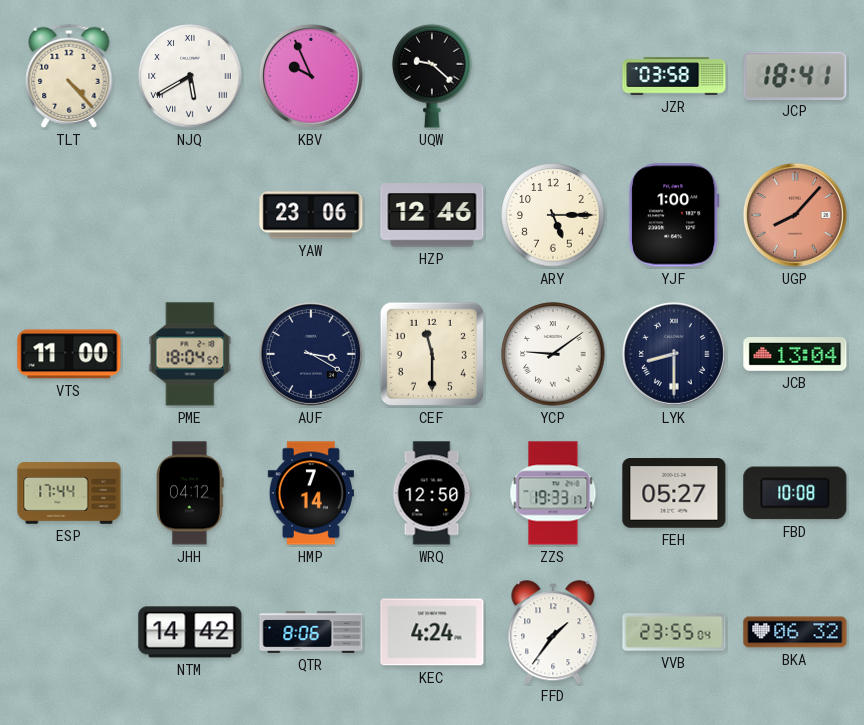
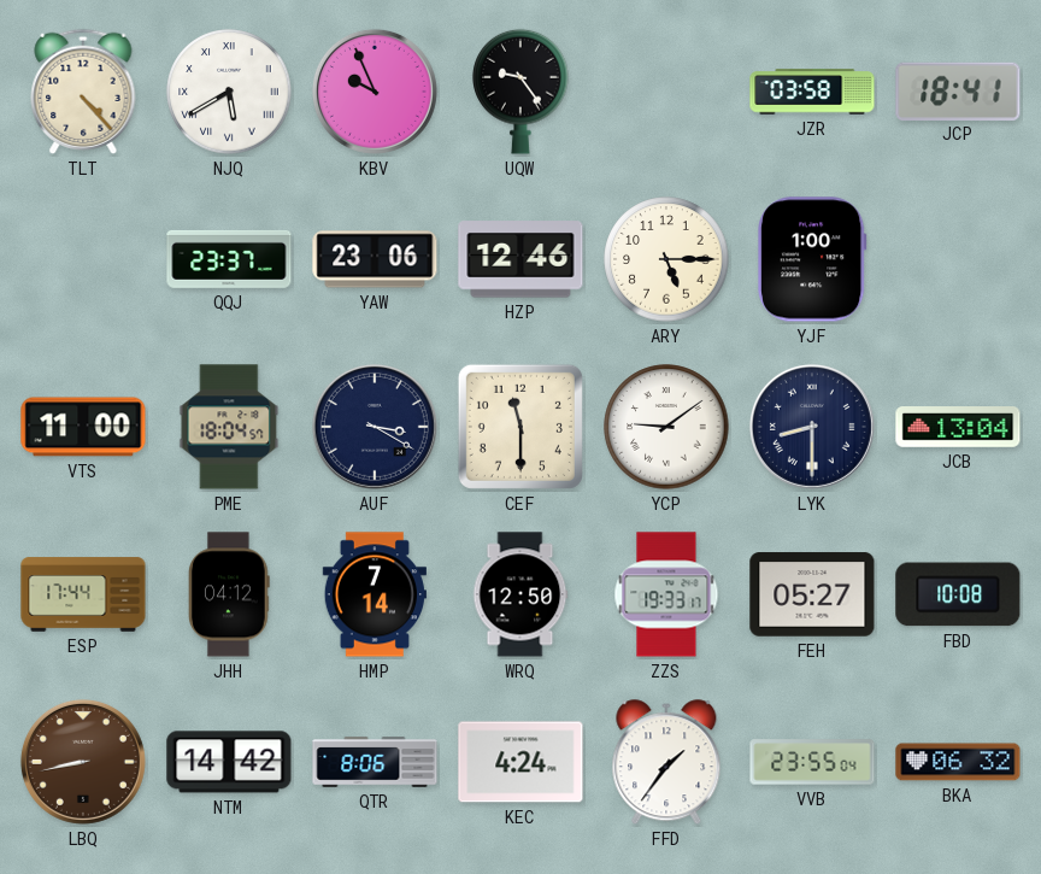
UQW: 9:22 -> 9:24
QQJ: none -> 23:37
UGP: 8:07 -> none
LBQ: none -> 8:43
